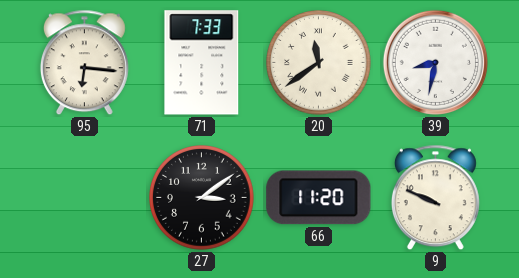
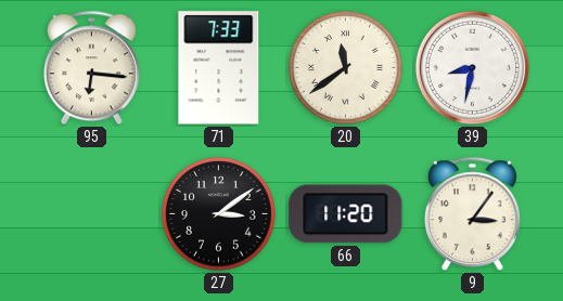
9: 9:49 -> 3:06
